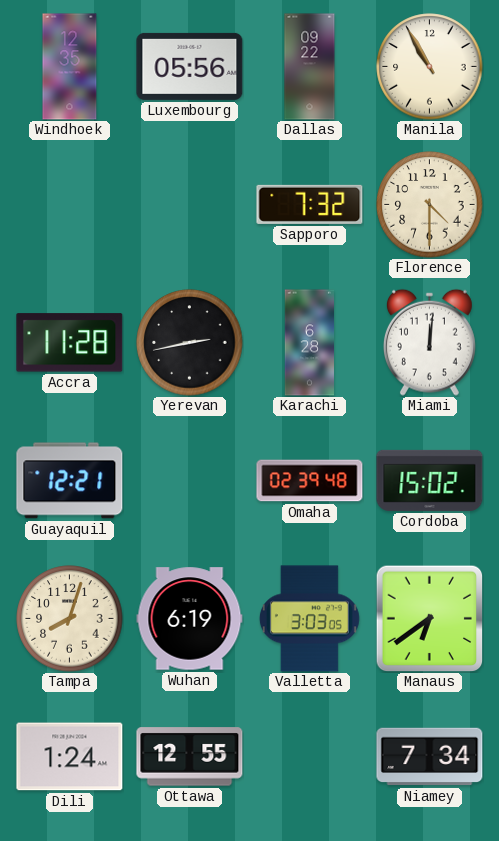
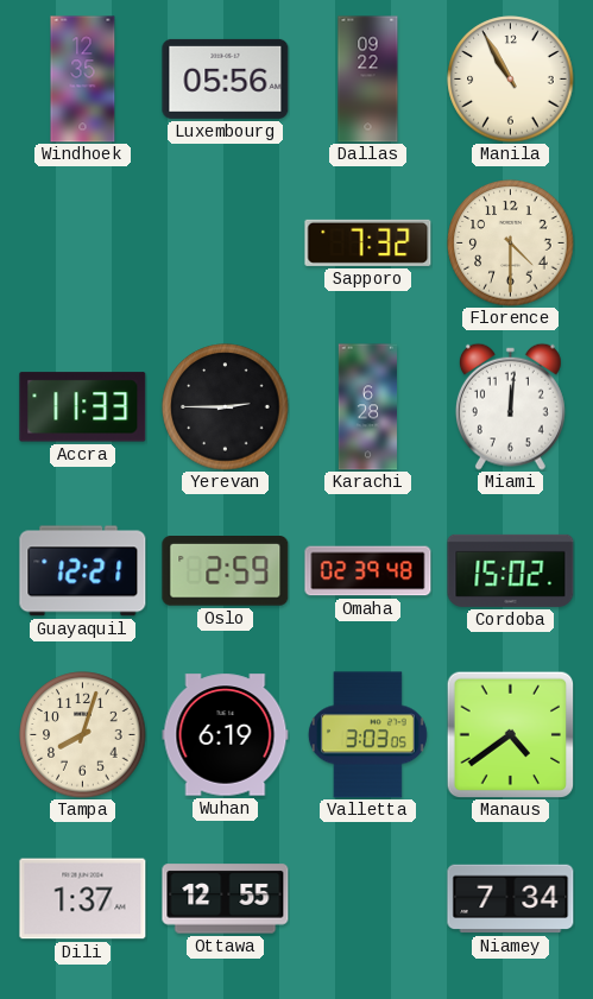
Accra: 11:28 -> 11:33
Yerevan: 2:43 -> 2:45
Oslo: none -> 2:59
Manaus: 6:39 -> 4:39
Dili: 1:24 -> 1:37
